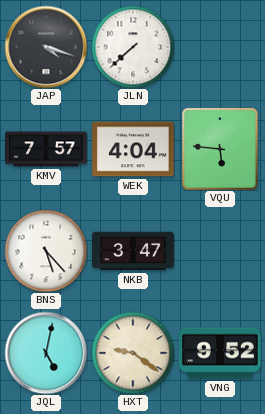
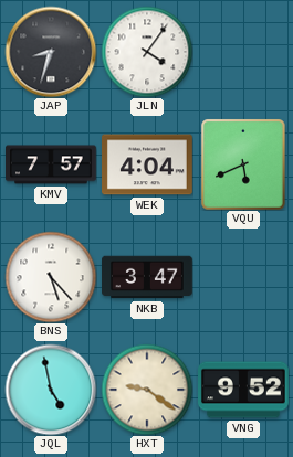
JAP: 4:18 -> 8:33
JLN: 7:38 -> 4:06
VQU: 5:46 -> 5:41
JQL: 5:02 -> 4:58
